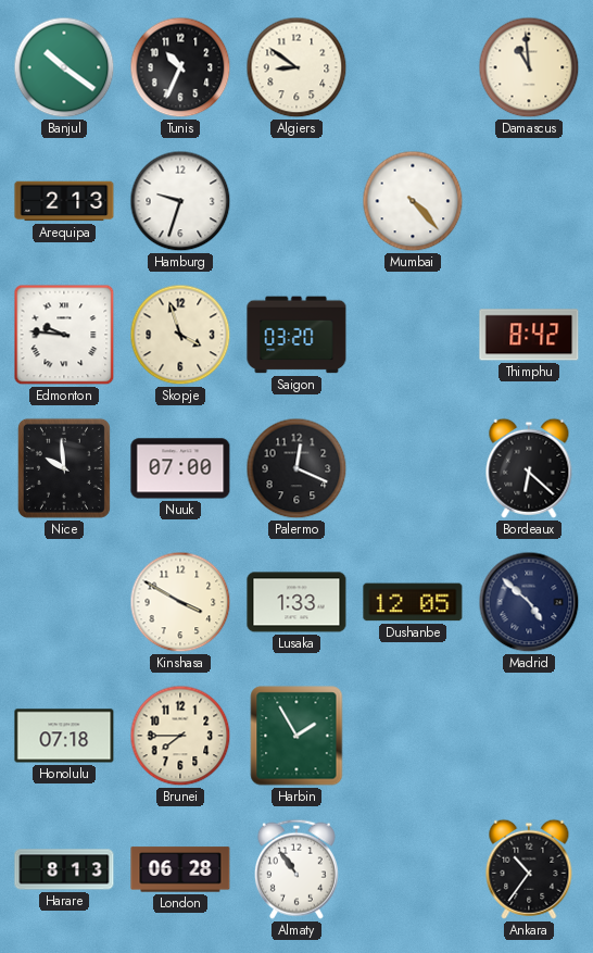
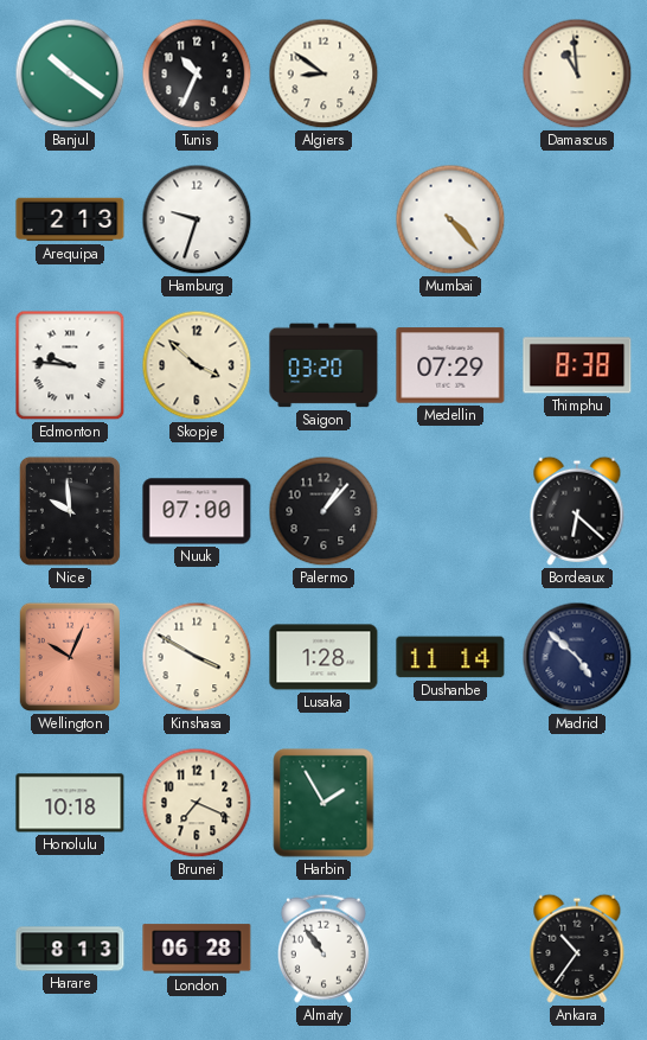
Skopje: 3:57 -> 3:52
Medellin: none -> 07:29
Thimphu: 8:42 -> 8:38
Palermo: 12:19 -> 1:07
Wellington: none -> 10:04
Lusaka: 1:33 -> 1:28
Dushanbe: 12:05 -> 11:14
Honolulu: 07:18 -> 10:18
Brunei: 7:45 -> 7:19
